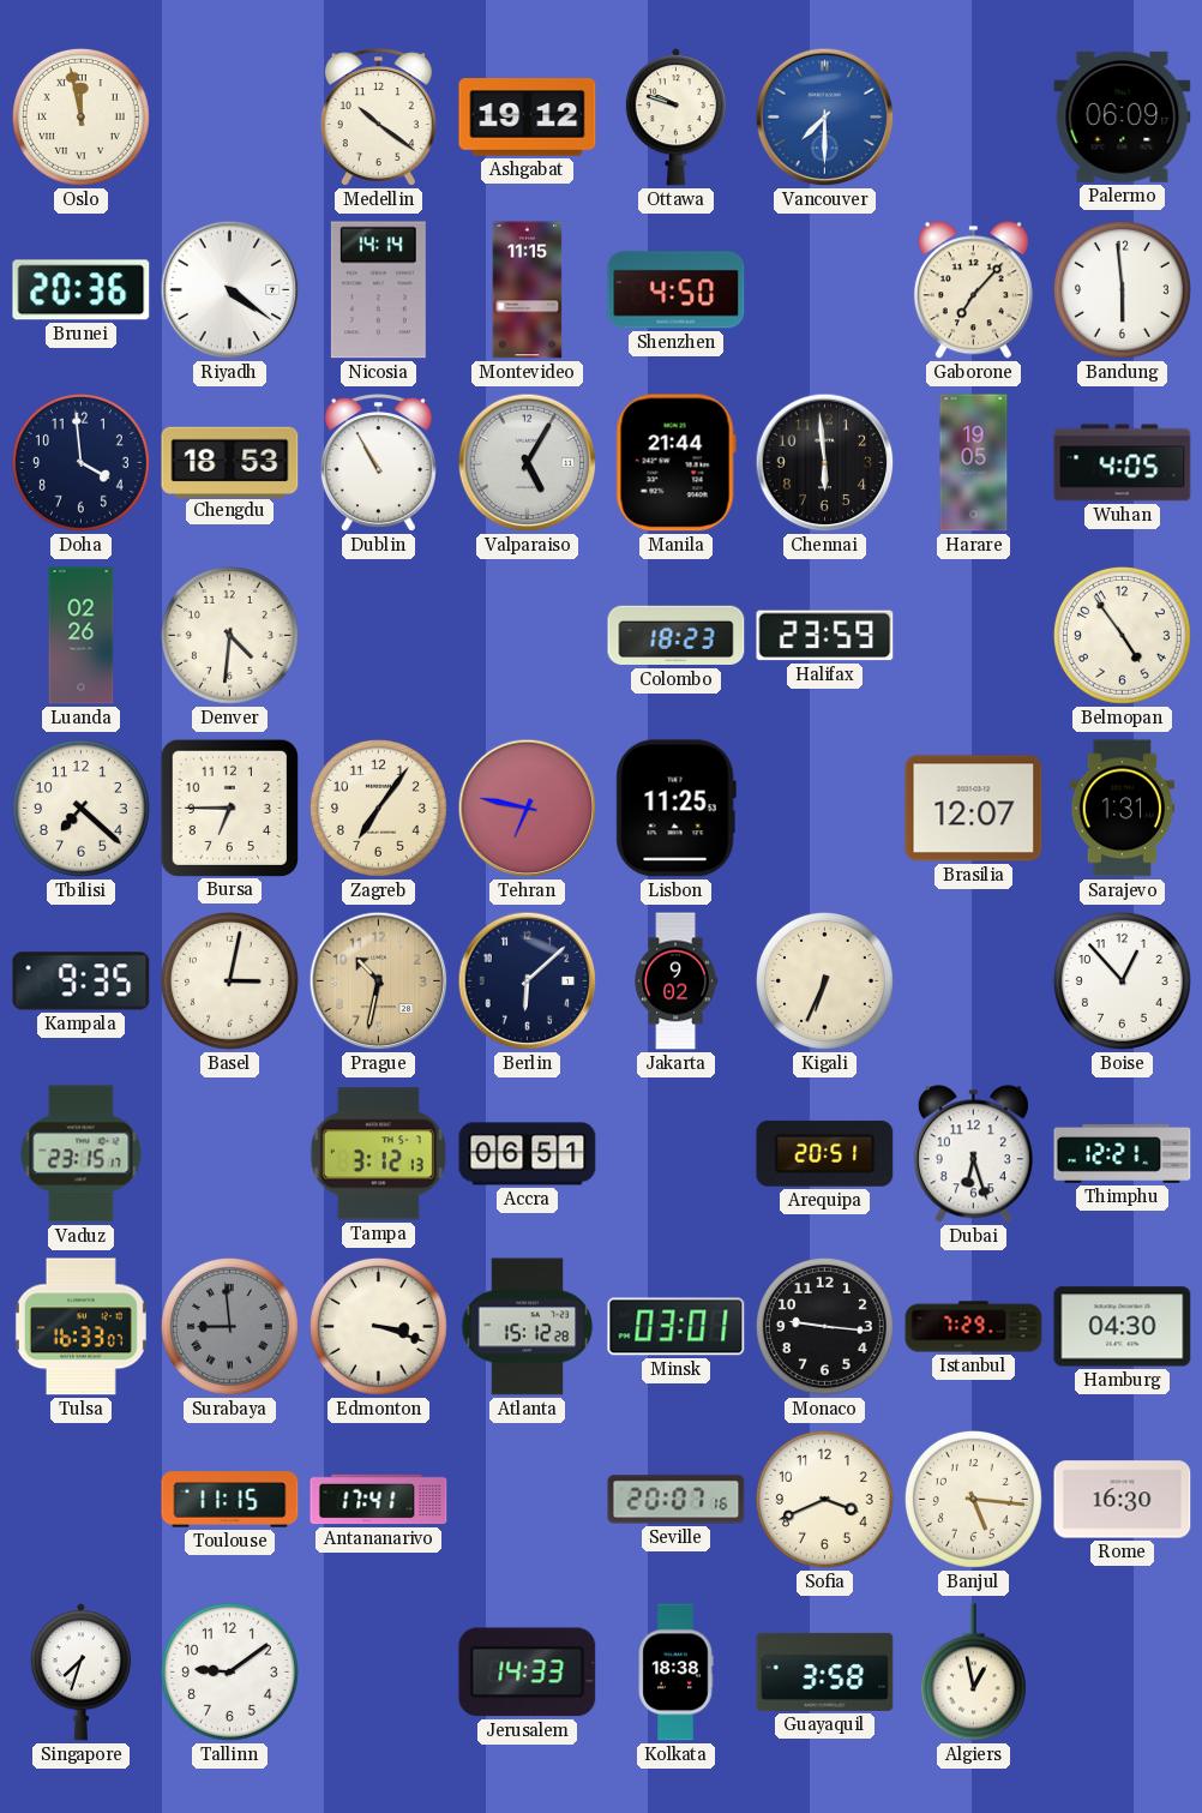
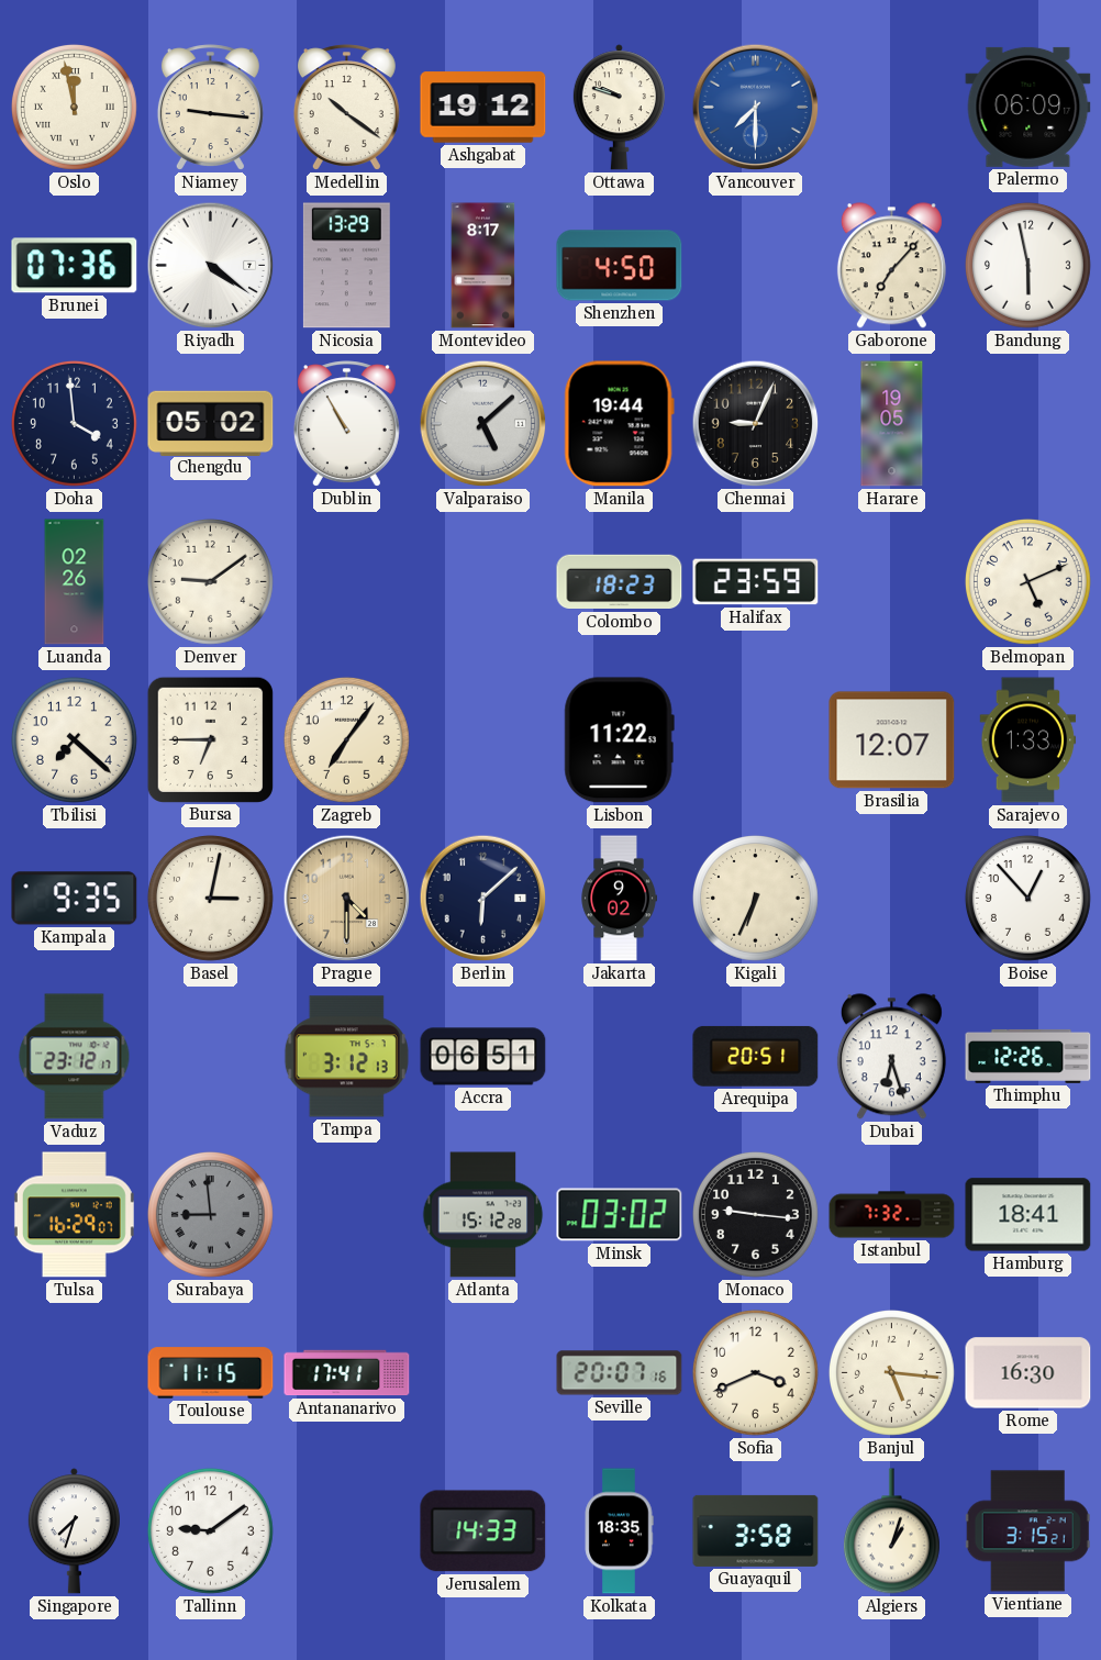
Niamey: none -> 9:16
Brunei: 20:36 -> 07:36
Nicosia: 14:14 -> 13:29
Montevideo: 11:15 -> 8:17
Bandung: 5:59 -> 5:58
Chengdu: 18:53 -> 05:02
Valparaiso: 5:05 -> 5:08
Manila: 21:44 -> 19:44
Chennai: 5:59 -> 9:04
Wuhan: 4:05 -> none
Denver: 4:31 -> 9:09
Belmopan: 4:54 -> 5:11
Tehran: 6:47 -> none
Lisbon: 11:25 -> 11:22
Sarajevo: 1:31 -> 1:33
Prague: 10:32 -> 4:30
Vaduz: 23:15 -> 23:12
Thimphu: 12:21 -> 12:26
Tulsa: 16:33 -> 16:29
Edmonton: 3:18 -> none
Minsk: 03:01 -> 03:02
Istanbul: 7:29 -> 7:32
Hamburg: 04:30 -> 18:41
Kolkata: 18:38 -> 18:35
Algiers: 12:58 -> 1:03
Vientiane: none -> 3:15
